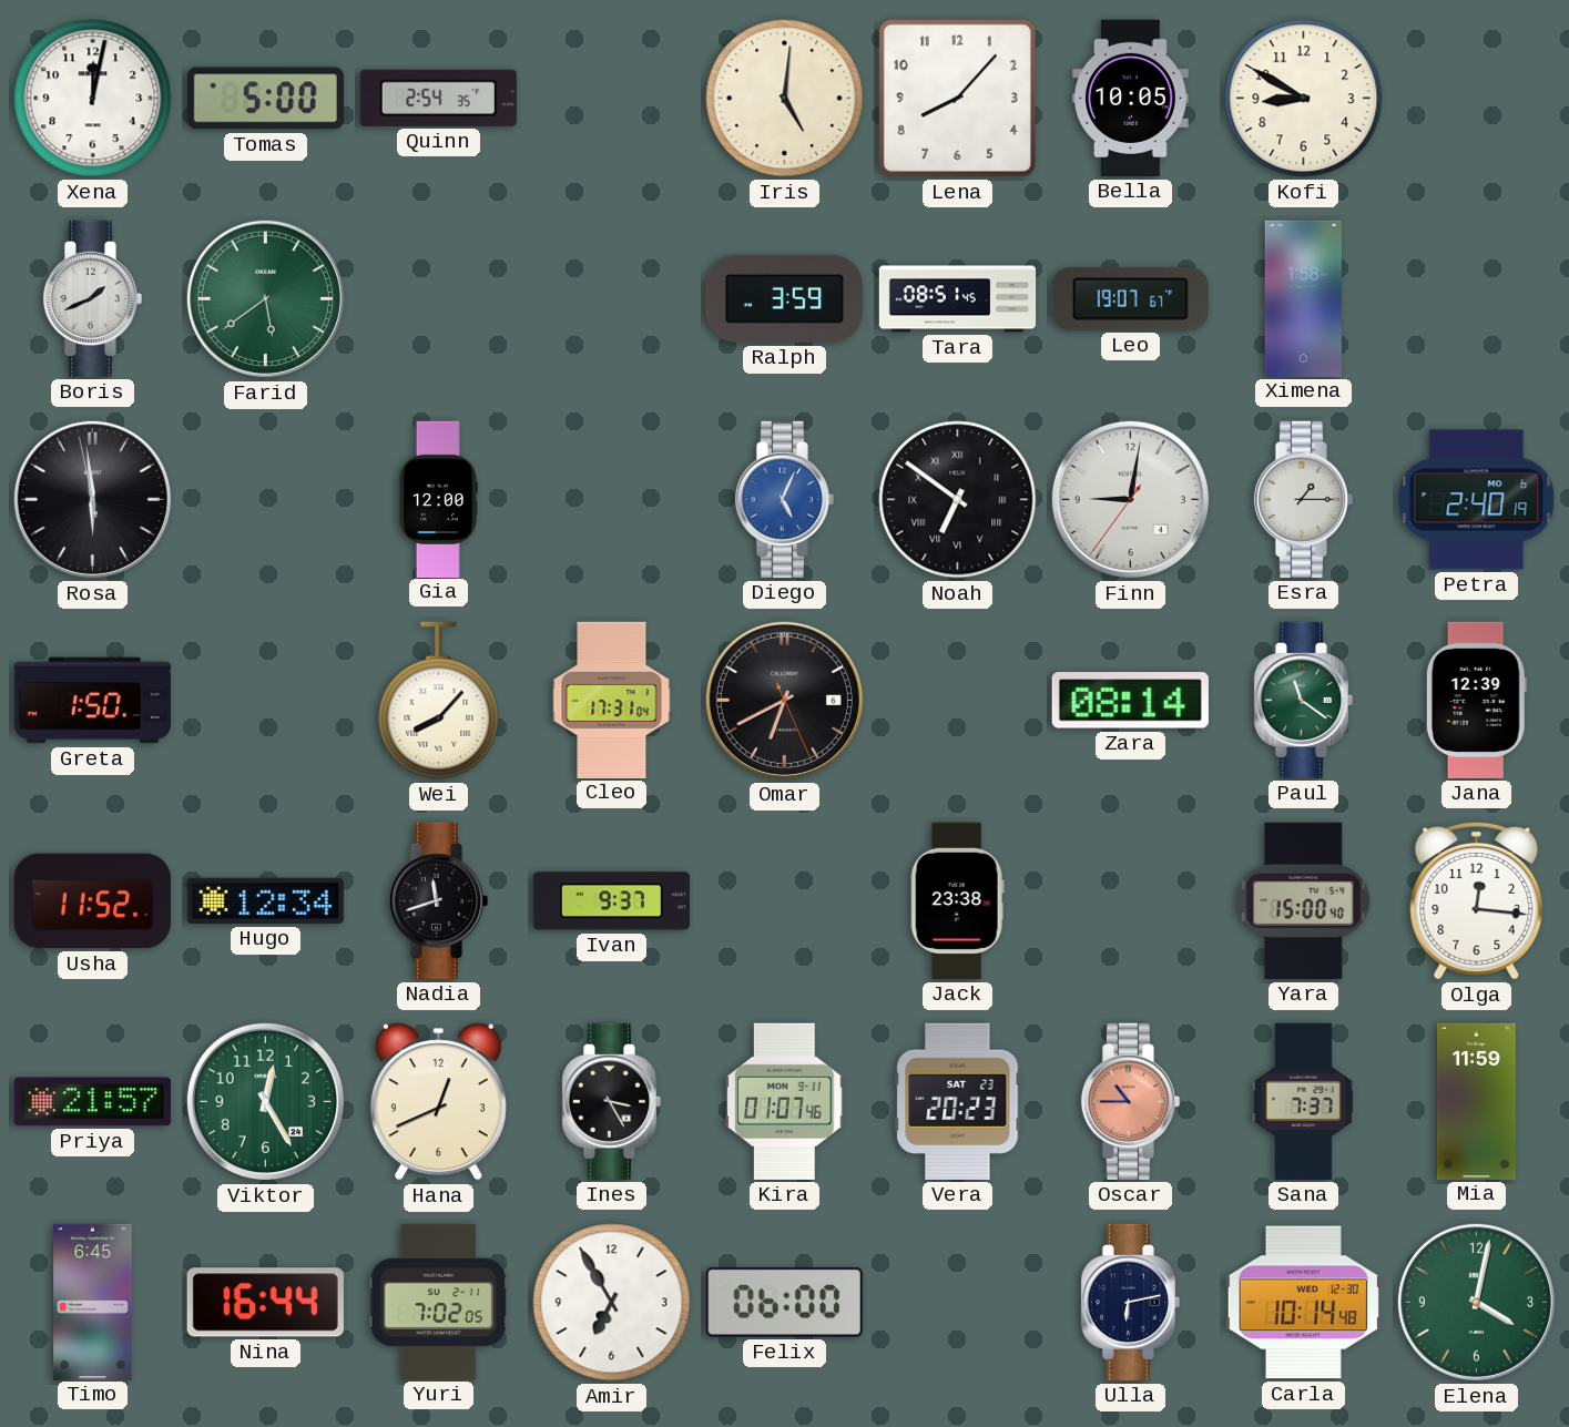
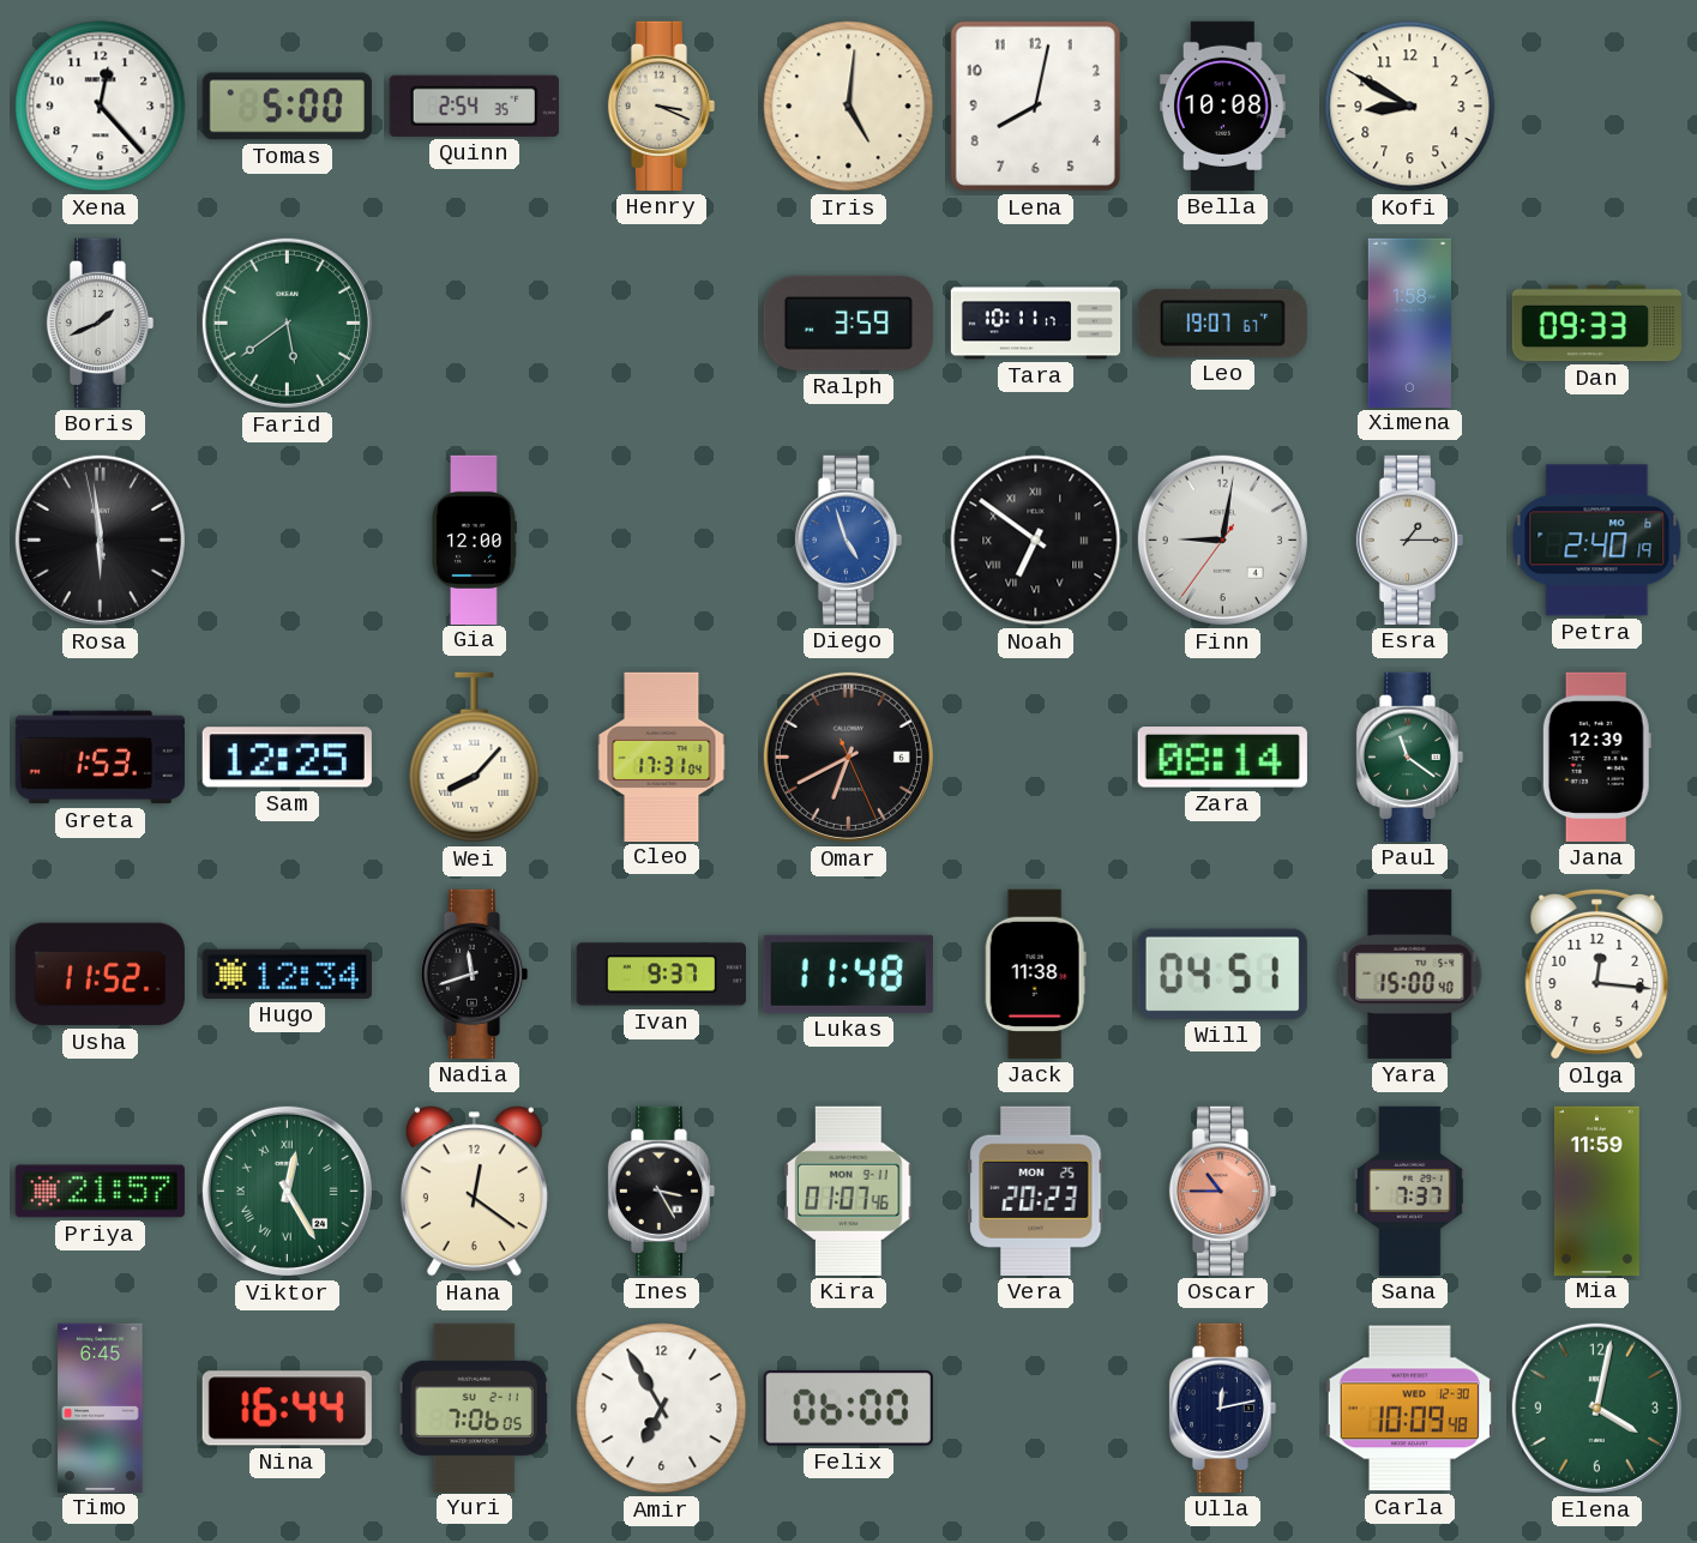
Xena: 12:02 -> 12:23
Henry: none -> 3:19
Lena: 8:07 -> 8:02
Bella: 10:05 -> 10:08
Tara: 08:51 -> 10:11
Dan: none -> 09:33
Diego: 5:04 -> 4:57
Greta: 1:50 -> 1:53
Sam: none -> 12:25
Lukas: none -> 11:48
Jack: 23:38 -> 11:38
Will: none -> 04:51
Viktor numerals: Arabic -> Roman
Hana: 12:41 -> 12:21
Vera date: SAT 23 -> MON 25
Yuri: 7:02 -> 7:06
Ulla: 6:13 -> 12:13
Carla: 10:14 -> 10:09
